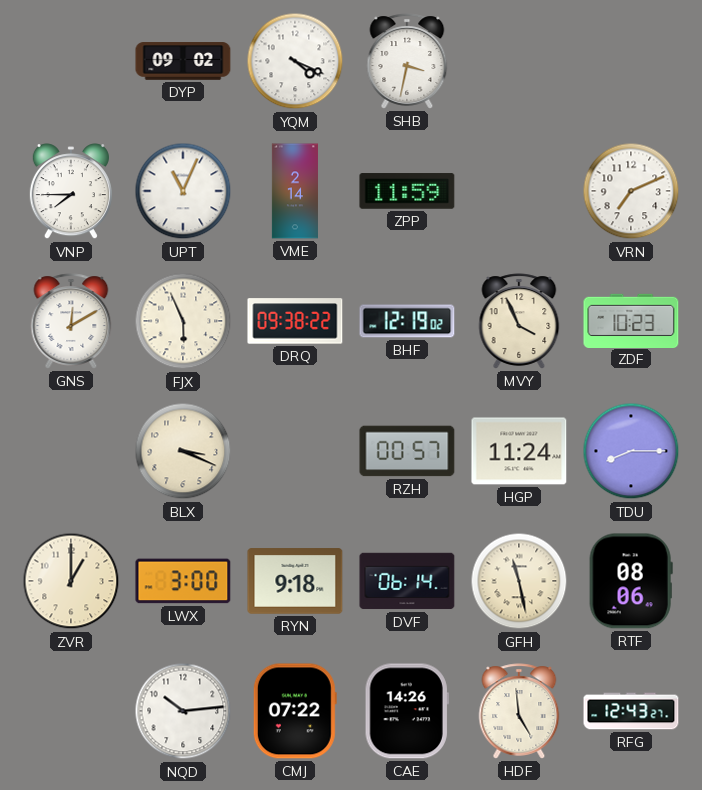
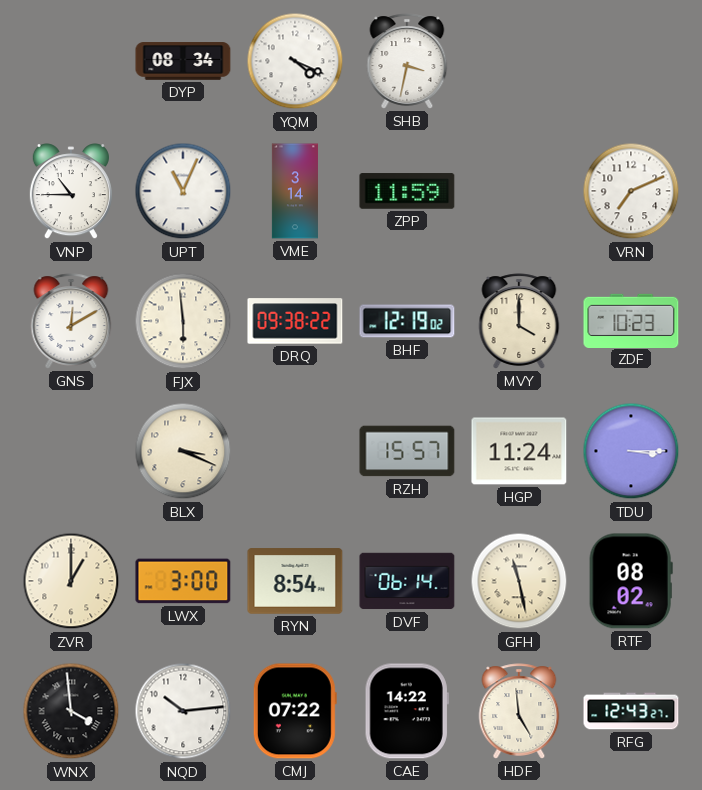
DYP: 09:02 -> 08:34
VNP: 7:45 -> 10:45
VME: 2:14 -> 3:14
FJX: 5:56 -> 5:59
MVY: 3:56 -> 4:00
RZH: 00:57 -> 15:57
TDU: 8:15 -> 3:15
RYN: 9:18 -> 8:54
RTF: 08:06 -> 08:02
WNX: none -> 3:59
CAE: 14:26 -> 14:22
